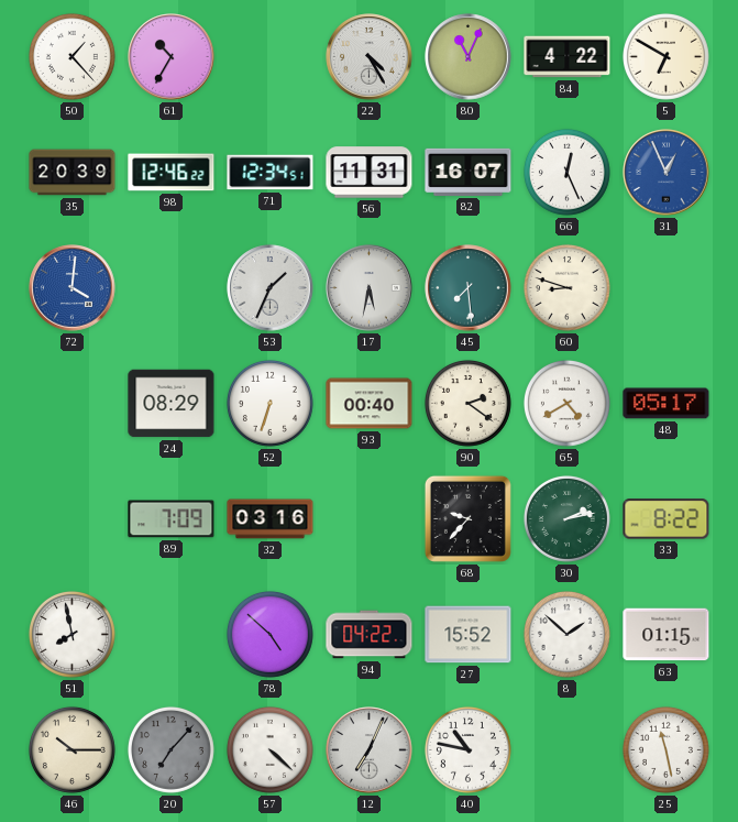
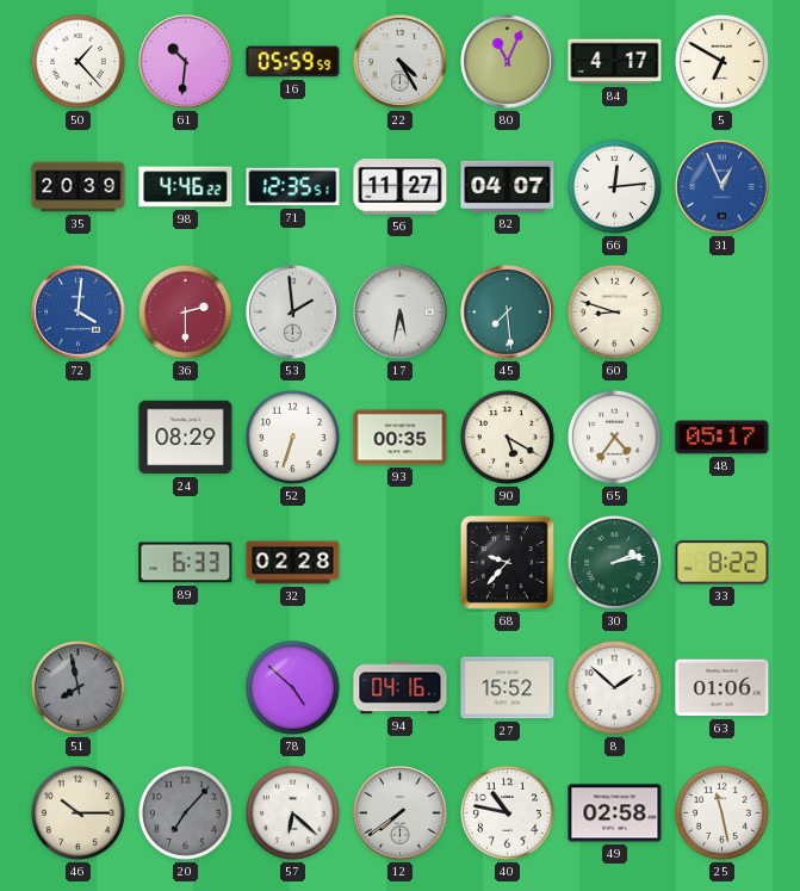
61: 10:35 -> 10:31
16: none -> 05:59
84: 4:22 -> 4:17
98: 12:46 -> 4:46
71: 12:34 -> 12:35
56: 11:31 -> 11:27
82: 16:07 -> 04:07
66: 12:26 -> 12:14
36: none -> 2:30
53: 1:34 -> 1:59
93: 00:40 -> 00:35
90: 2:21 -> 5:20
65: 4:40 -> 4:36
89: 7:09 -> 6:33
32: 03:16 -> 02:28
51 dial: white -> grey
94: 04:22 -> 04:16
63: 01:15 -> 01:06
57: 4:22 -> 6:22
12: 7:04 -> 7:39
49: none -> 02:58
